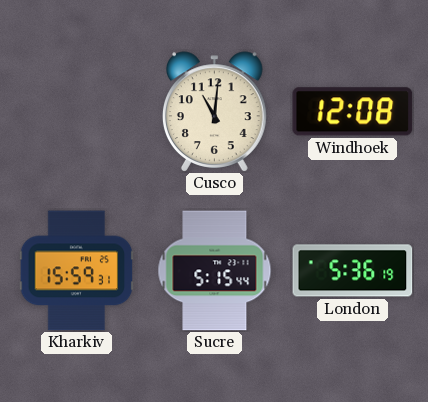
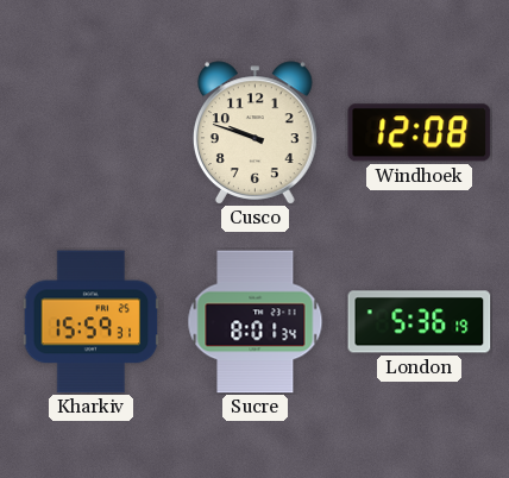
Cusco: 11:01 -> 9:48
Sucre: 5:15 -> 8:01
